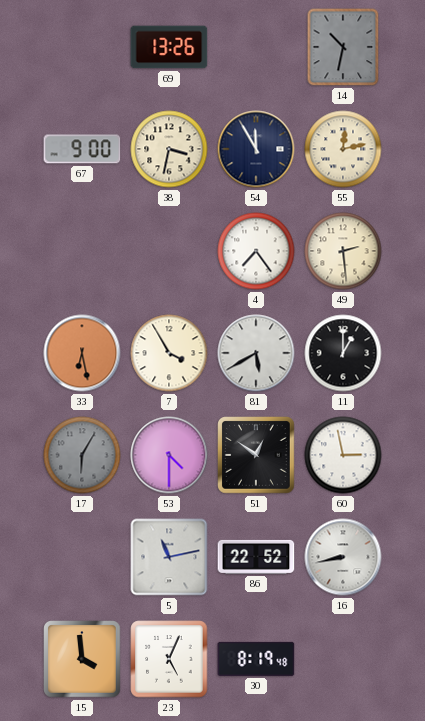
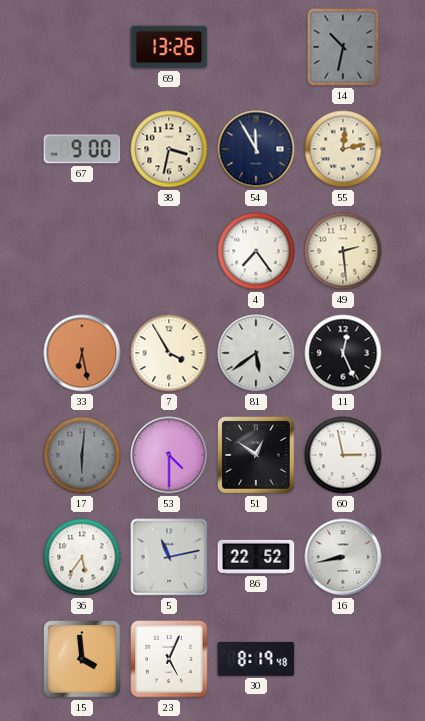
81: 5:40 -> 5:39
11: 1:00 -> 12:26
17: 6:05 -> 6:01
36: none -> 5:36
